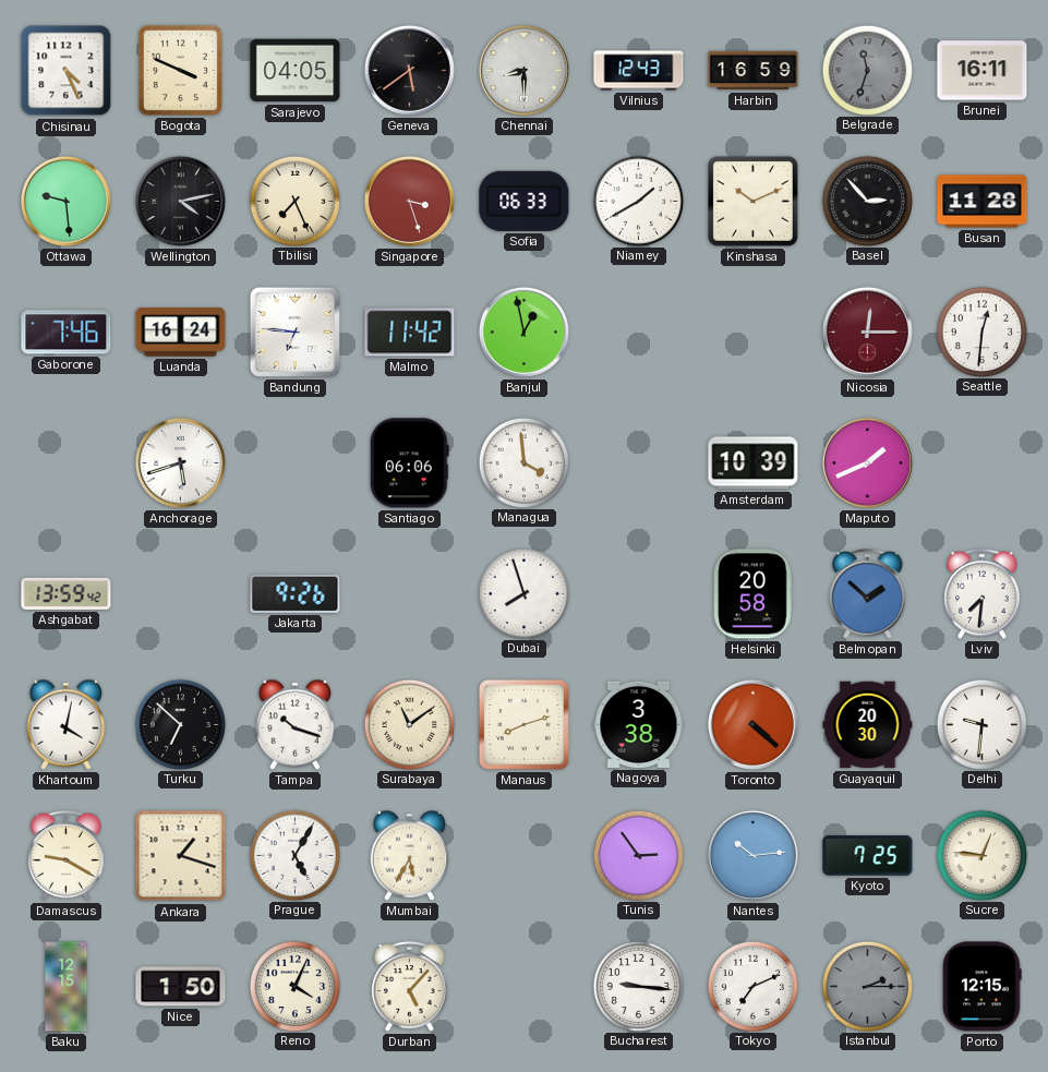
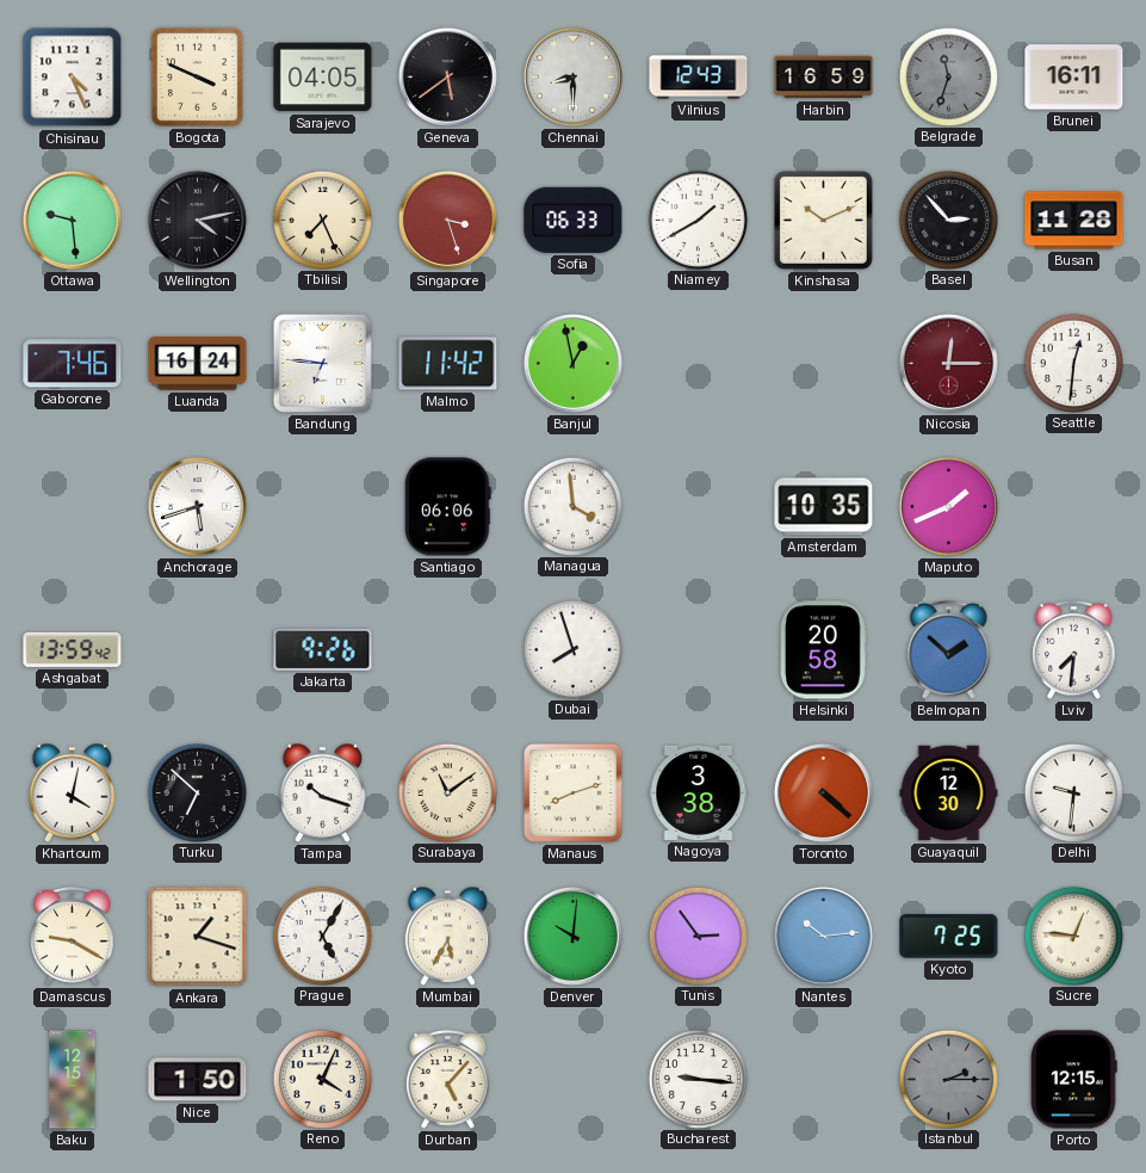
Amsterdam: 10:39 -> 10:35
Guayaquil: 20:30 -> 12:30
Denver: none -> 10:01
Tokyo: 7:11 -> none
